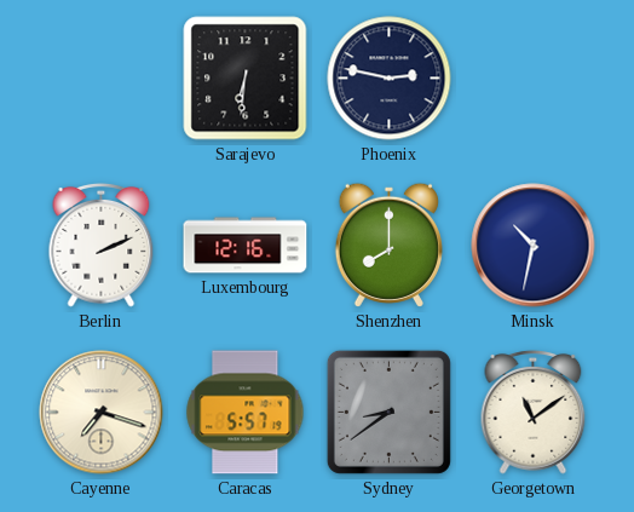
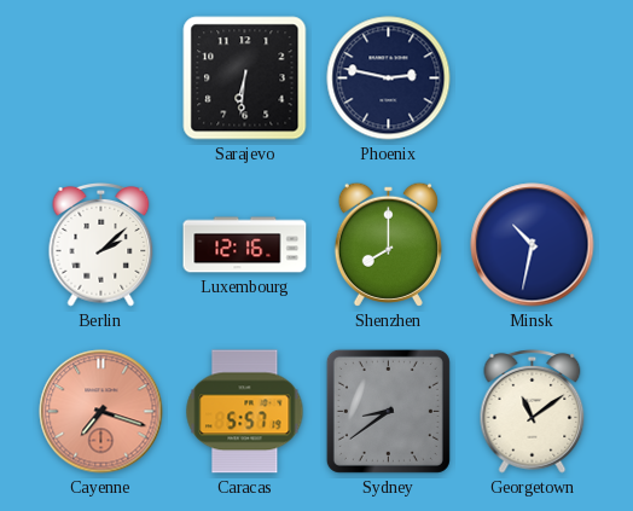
Berlin: 2:11 -> 2:08
Cayenne dial: cream -> salmon
